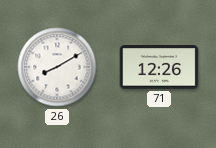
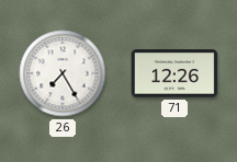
26: 8:10 -> 7:25
